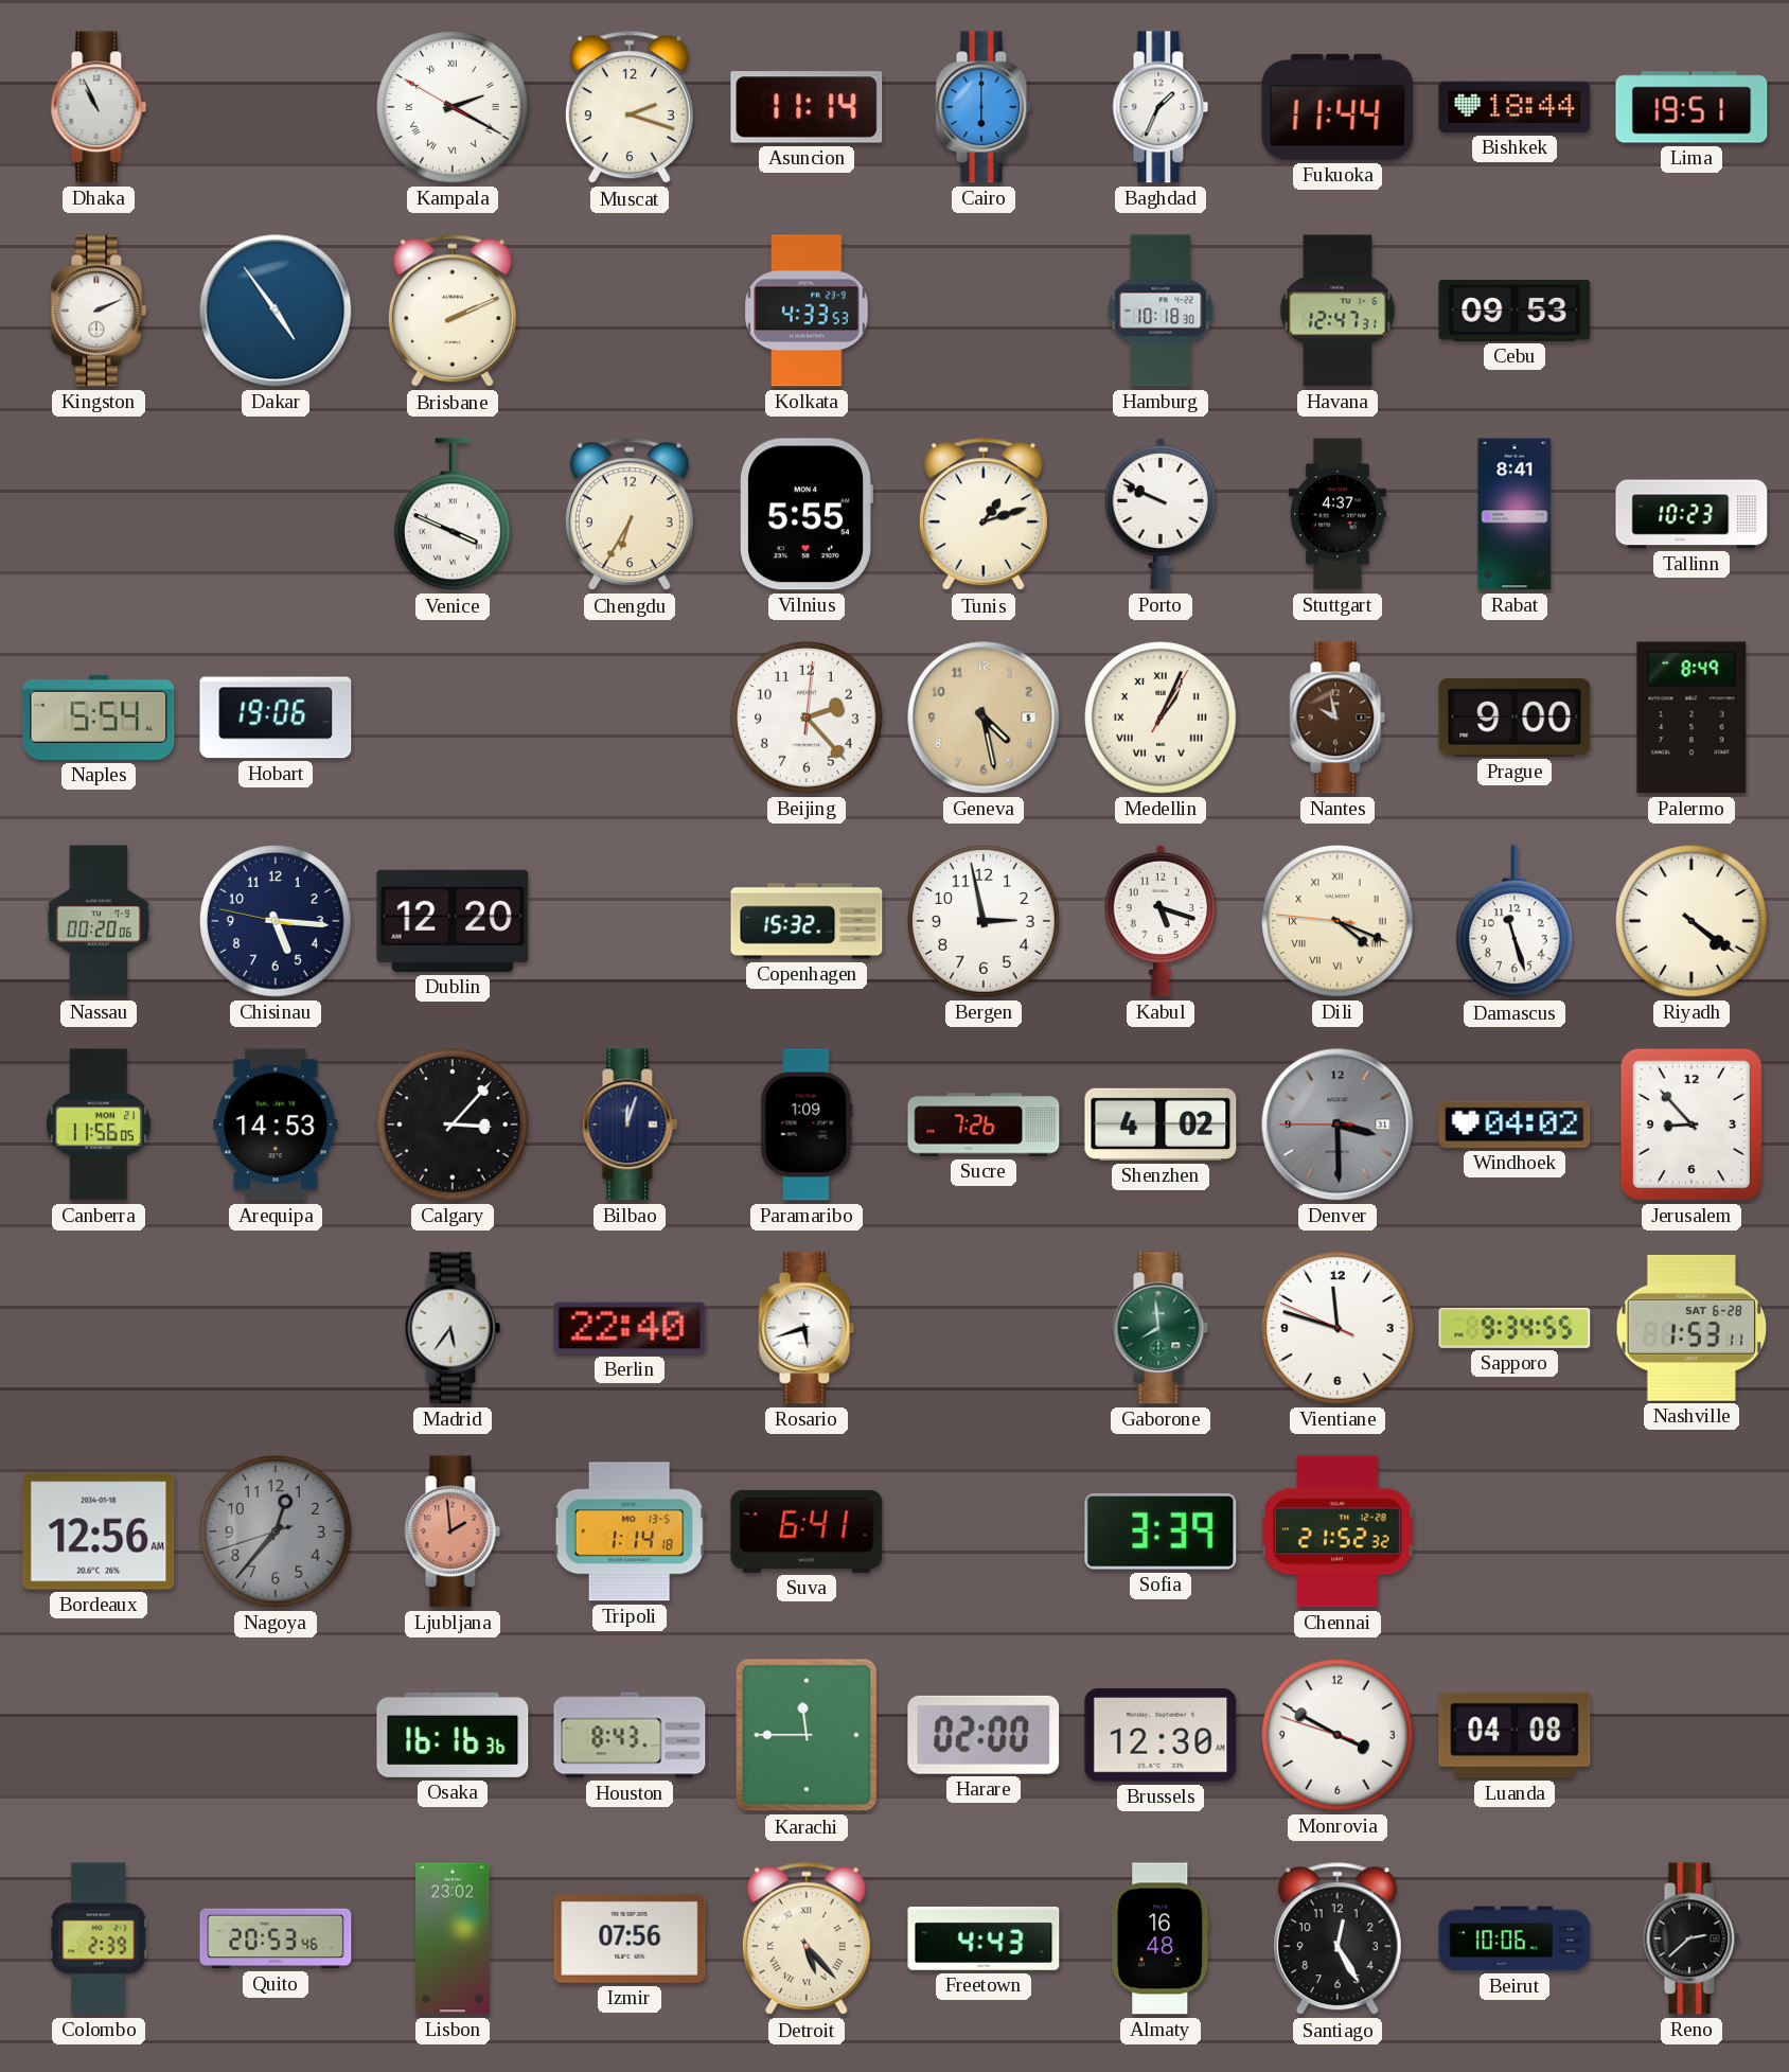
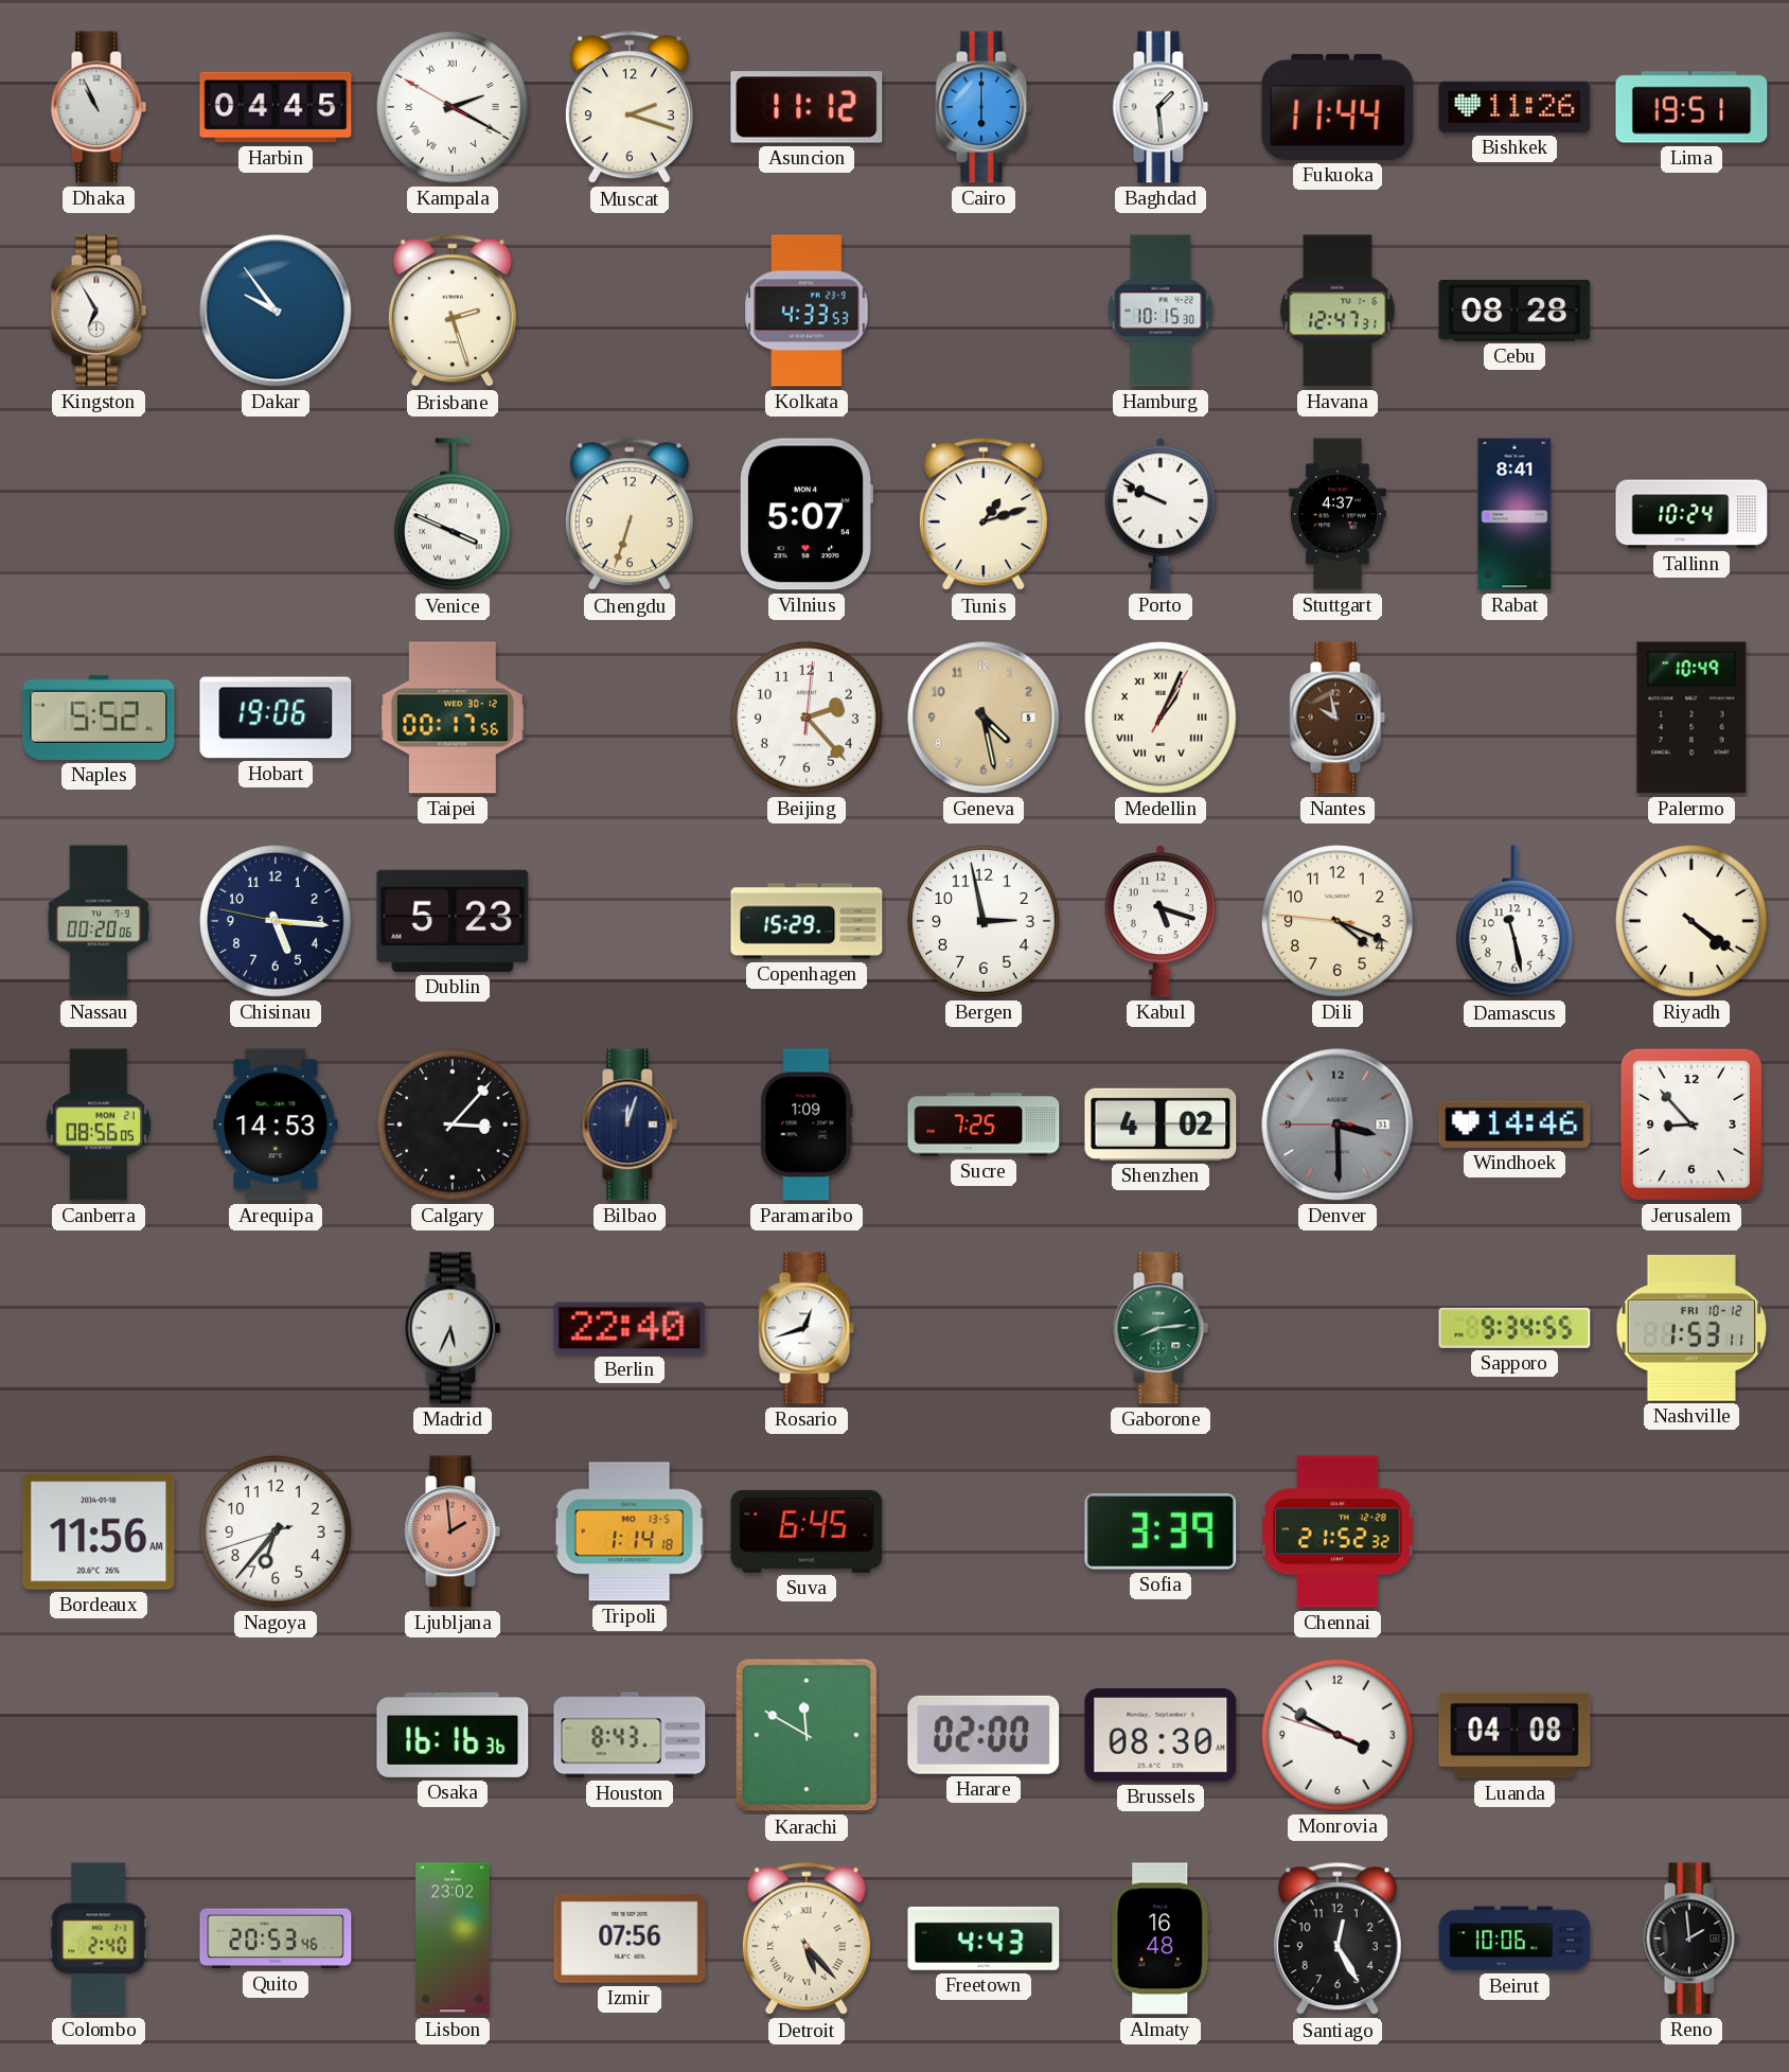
Harbin: none -> 04:45
Asuncion: 11:14 -> 11:12
Baghdad: 1:34 -> 1:29
Bishkek: 18:44 -> 11:26
Kingston: 2:11 -> 6:55
Dakar: 4:54 -> 9:54
Brisbane: 2:11 -> 2:27
Hamburg: 10:18 -> 10:15
Cebu: 09:53 -> 08:28
Chengdu: 6:35 -> 6:33
Vilnius: 5:55 -> 5:07
Tallinn: 10:23 -> 10:24
Naples: 5:54 -> 5:52
Taipei: none -> 00:17
Prague: 9:00 -> none
Palermo: 8:49 -> 10:49
Dublin: 12:20 -> 5:23
Copenhagen: 15:32 -> 15:29
Dili numerals: Roman -> Arabic
Damascus: 11:27 -> 11:28
Canberra: 11:56 -> 08:56
Sucre: 7:26 -> 7:25
Windhoek: 04:02 -> 14:46
Madrid: 5:36 -> 5:34
Rosario: 5:42 -> 12:42
Gaborone: 7:59 -> 8:14
Vientiane: 11:47 -> none
Nashville date: SAT 6-28 -> FRI 10-12
Bordeaux: 12:56 -> 11:56
Nagoya: 12:36 -> 6:36
Nagoya dial: grey -> white
Suva: 6:41 -> 6:45
Karachi: 11:45 -> 11:50
Brussels: 12:30 -> 08:30
Colombo: 2:39 -> 2:40
Reno: 2:38 -> 1:59
